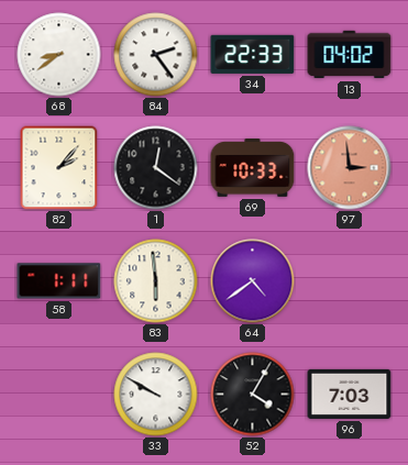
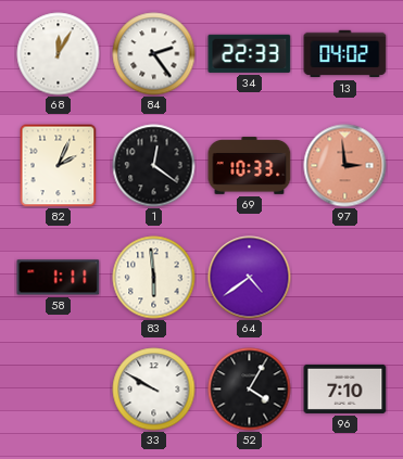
68: 8:39 -> 12:05
82: 2:07 -> 2:04
96: 7:03 -> 7:10
